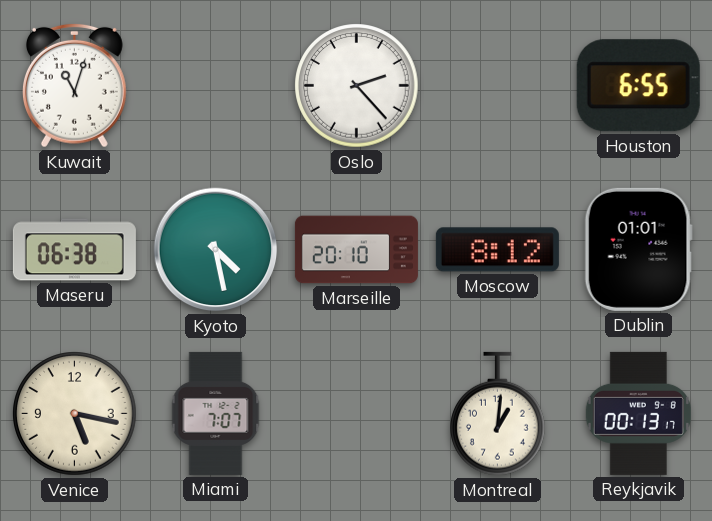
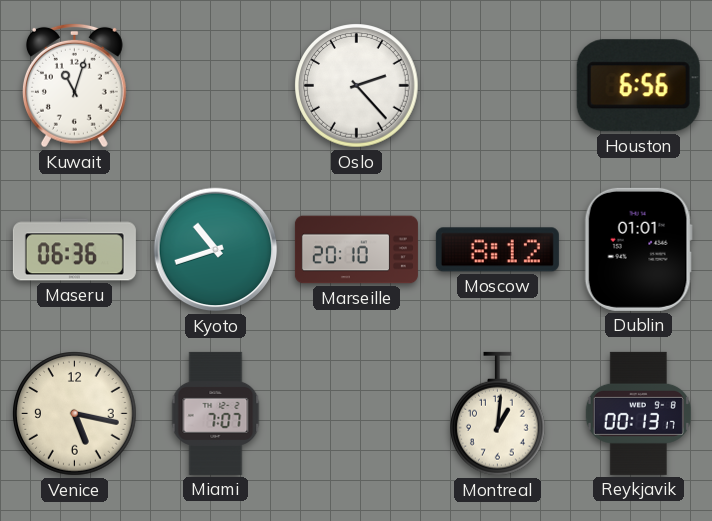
Houston: 6:55 -> 6:56
Maseru: 06:38 -> 06:36
Kyoto: 4:28 -> 10:42
